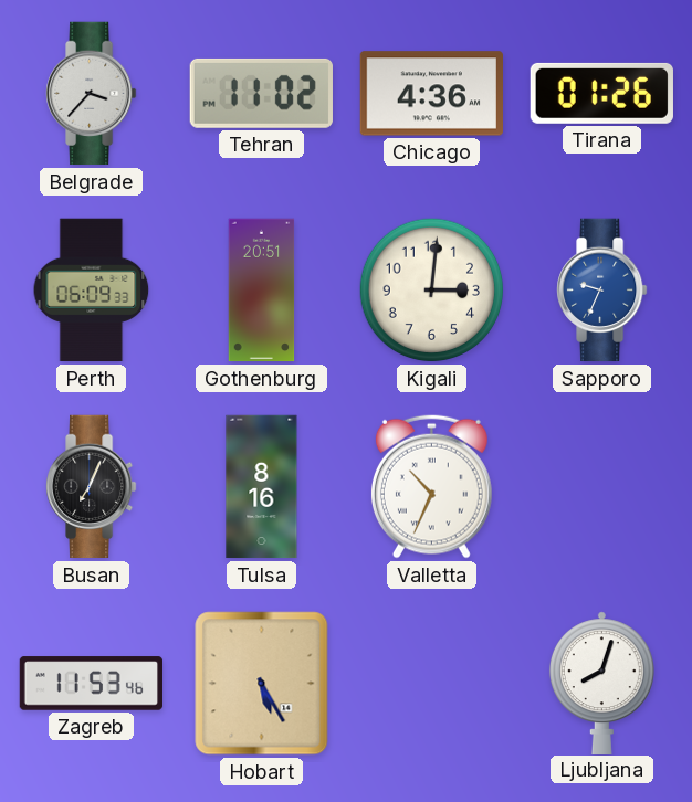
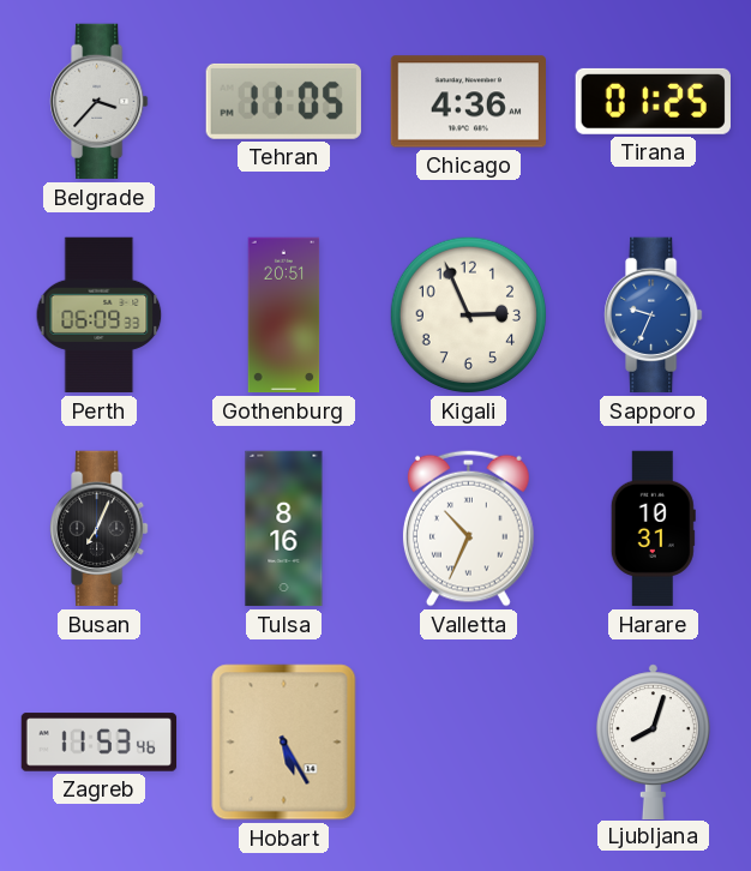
Tehran: 11:02 -> 11:05
Tirana: 01:26 -> 01:25
Kigali: 3:01 -> 2:56
Harare: none -> 10:31
